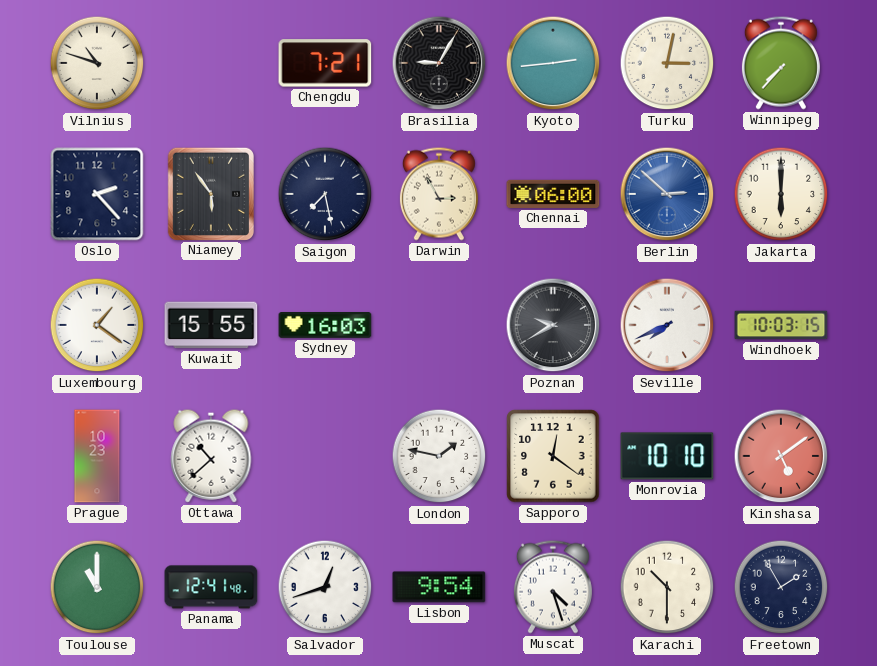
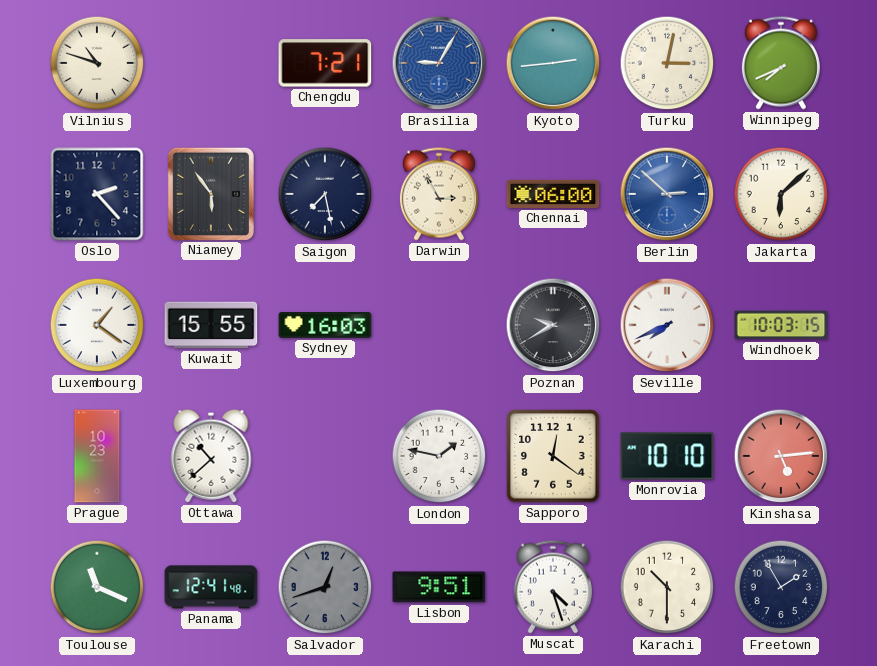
Brasilia dial: black -> blue
Winnipeg: 7:37 -> 7:41
Jakarta: 6:00 -> 6:08
Kinshasa: 5:09 -> 5:14
Toulouse: 11:00 -> 11:19
Salvador dial: white -> grey
Lisbon: 9:54 -> 9:51
